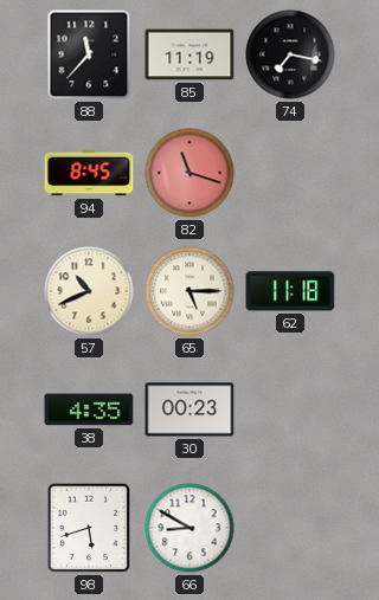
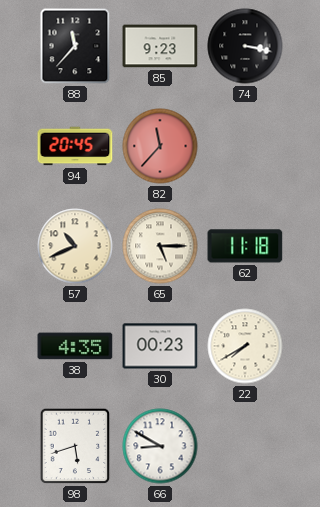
85: 11:19 -> 9:23
74: 7:17 -> 3:17
94: 8:45 -> 20:45
82: 11:18 -> 11:37
22: none -> 7:40
